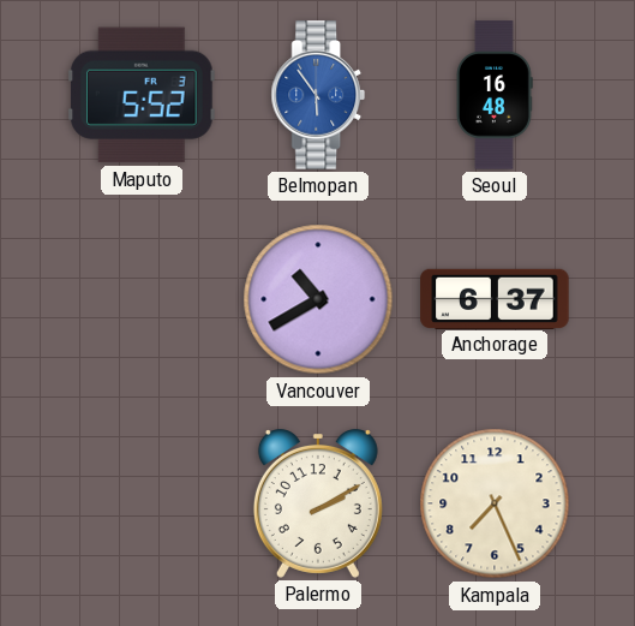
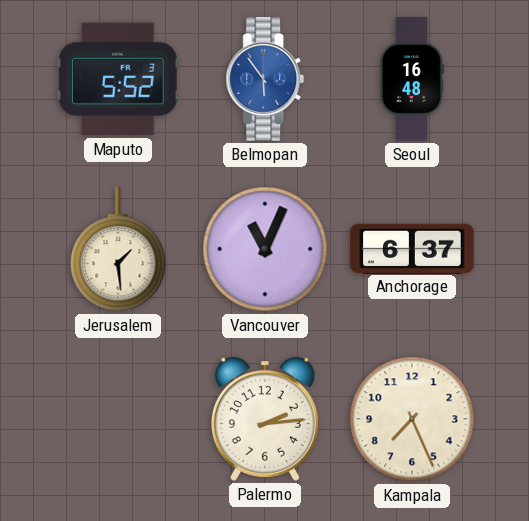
Jerusalem: none -> 1:29
Vancouver: 10:40 -> 11:04
Palermo: 2:10 -> 2:14
